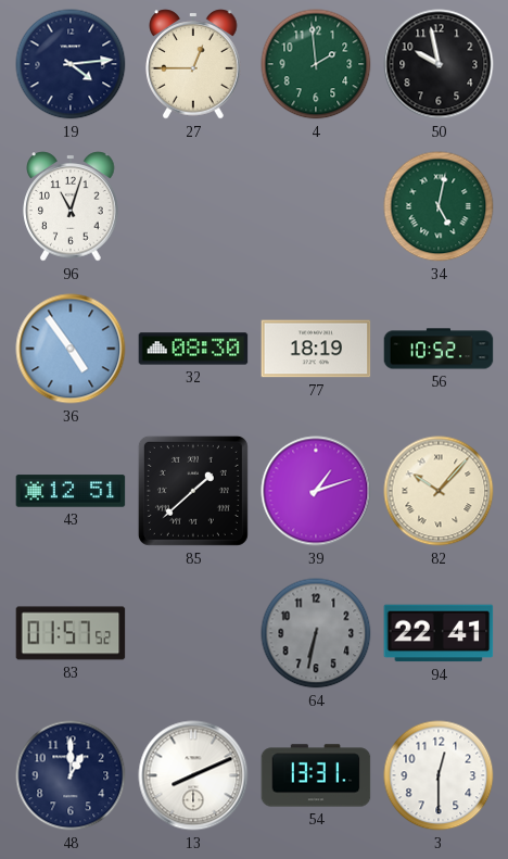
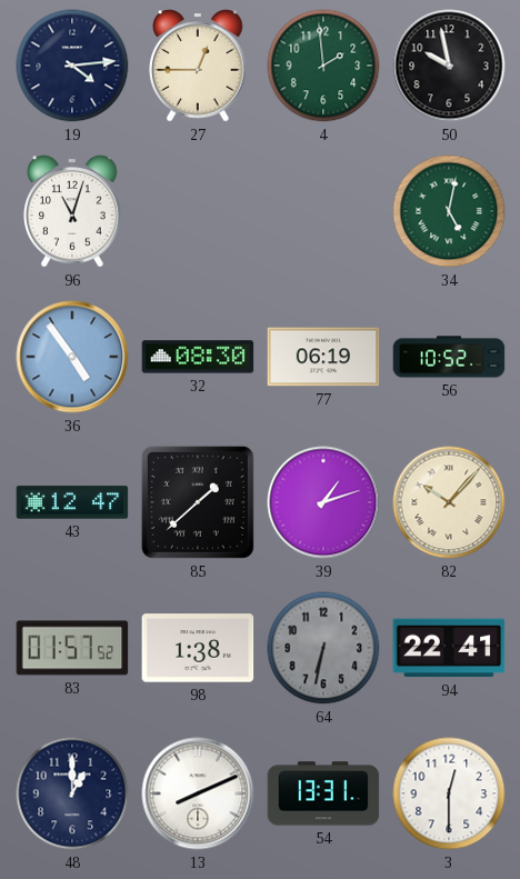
77: 18:19 -> 06:19
43: 12:51 -> 12:47
98: none -> 1:38
